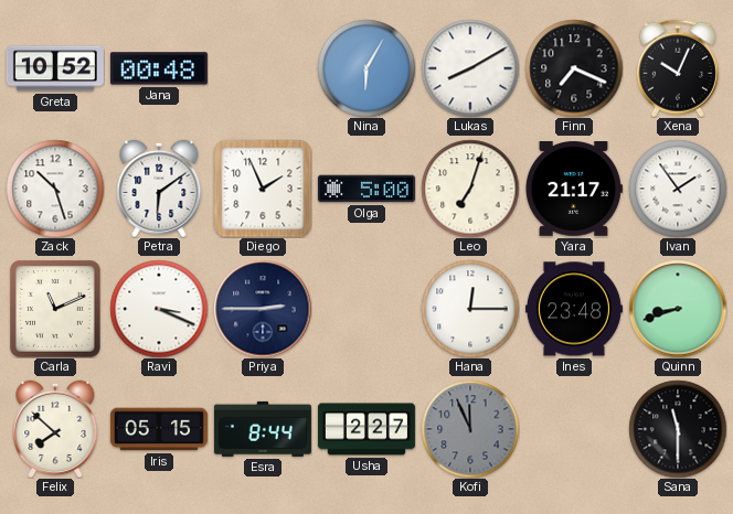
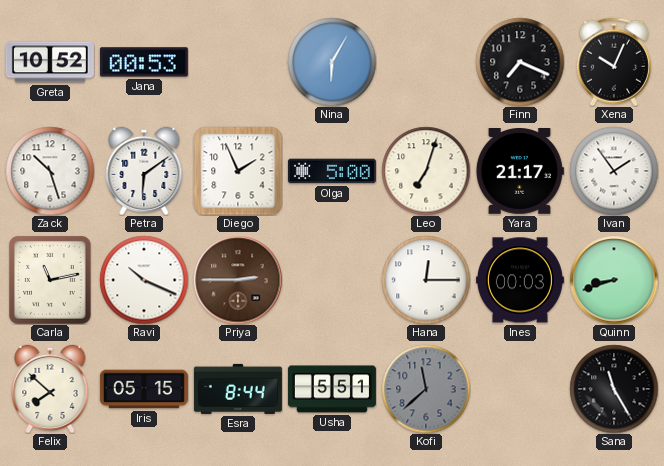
Jana: 00:48 -> 00:53
Lukas: 8:10 -> none
Carla: 11:11 -> 11:13
Ravi: 3:19 -> 10:19
Priya dial: navy -> brown
Ines: 23:48 -> 00:03
Usha: 2:27 -> 5:51
Kofi: 11:56 -> 11:38
Sana: 11:30 -> 11:25
